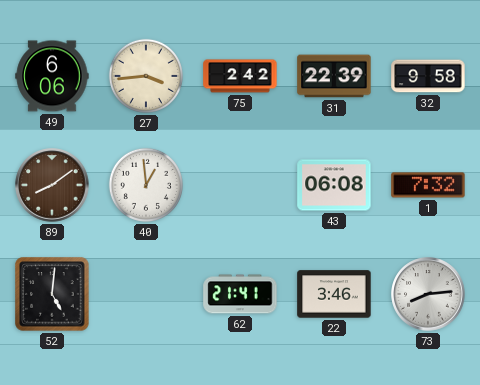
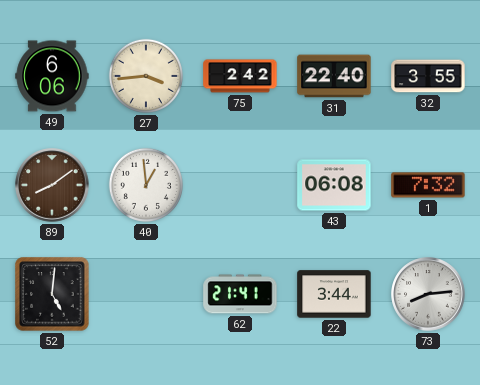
31: 22:39 -> 22:40
32: 9:58 -> 3:55
22: 3:46 -> 3:44
